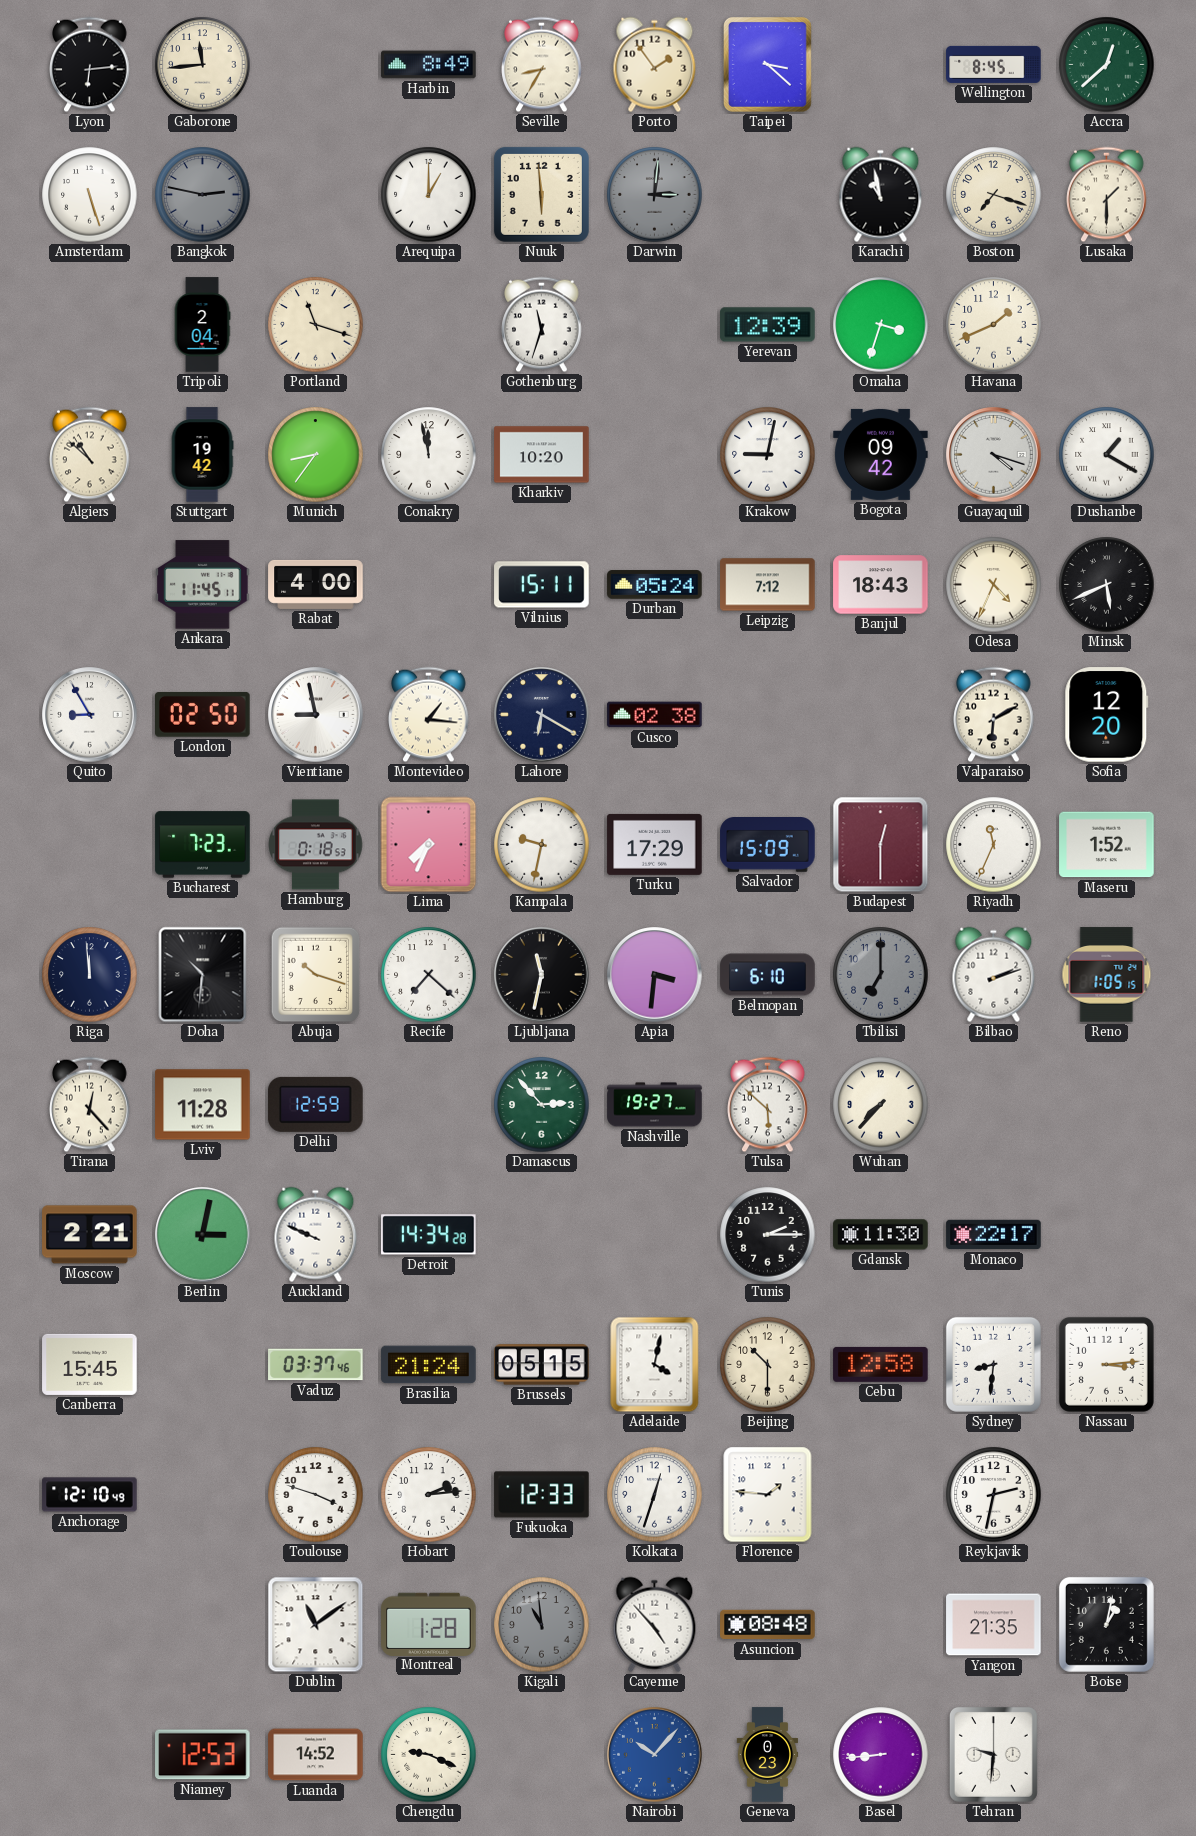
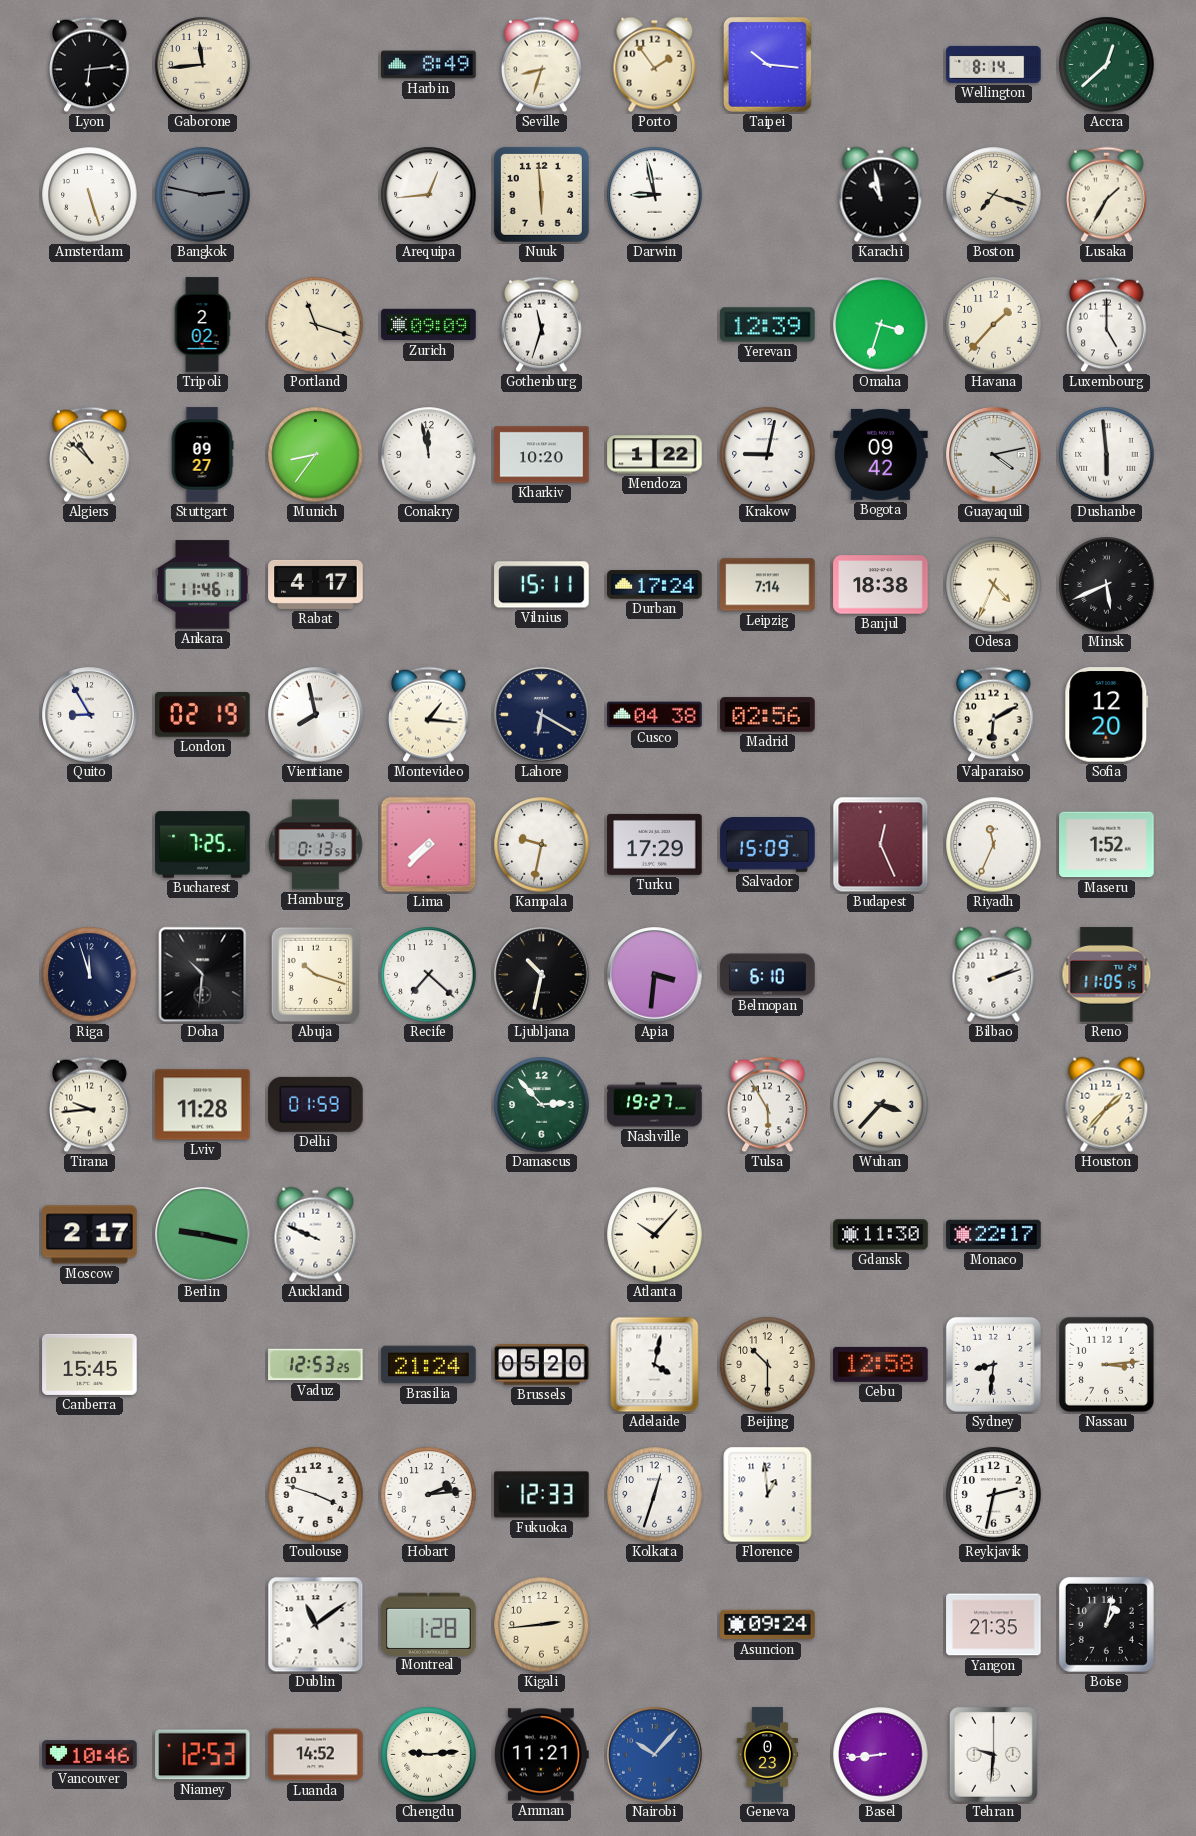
Seville: 8:35 -> 8:33
Taipei: 3:22 -> 10:16
Wellington: 8:45 -> 8:14
Arequipa: 1:00 -> 12:44
Darwin: 3:01 -> 8:58
Darwin dial: grey -> white
Lusaka: 1:30 -> 1:35
Tripoli: 2:04 -> 2:02
Zurich: none -> 09:09
Havana: 1:41 -> 1:37
Luxembourg: none -> 5:00
Stuttgart: 19:42 -> 09:27
Mendoza: none -> 1:22
Guayaquil: 4:18 -> 4:13
Dushanbe: 1:20 -> 5:59
Ankara: 11:45 -> 11:46
Rabat: 4:00 -> 4:17
Durban: 05:24 -> 17:24
Leipzig: 7:12 -> 7:14
Banjul: 18:43 -> 18:38
London: 02:50 -> 02:19
Vientiane: 8:58 -> 7:58
Cusco: 02:38 -> 04:38
Madrid: none -> 02:56
Bucharest: 7:23 -> 7:25
Hamburg: 0:18 -> 0:13
Lima: 7:34 -> 7:37
Budapest: 12:30 -> 12:26
Riga: 11:59 -> 11:57
Ljubljana: 11:32 -> 10:32
Tbilisi: 7:00 -> none
Reno: 1:05 -> 11:05
Tirana: 12:23 -> 9:44
Delhi: 12:59 -> 01:59
Tulsa: 5:52 -> 5:55
Wuhan: 7:37 -> 3:37
Houston: none -> 1:37
Moscow: 2:21 -> 2:17
Berlin: 3:02 -> 9:17
Detroit: 14:34 -> none
Atlanta: none -> 10:07
Tunis: 2:15 -> none
Vaduz: 03:37 -> 12:53
Brussels: 05:15 -> 05:20
Anchorage: 12:10 -> none
Florence: 1:46 -> 12:59
Kigali: 10:59 -> 2:44
Kigali dial: grey -> cream
Cayenne: 4:53 -> none
Asuncion: 08:48 -> 09:24
Vancouver: none -> 10:46
Chengdu: 9:19 -> 9:14
Amman: none -> 11:21
